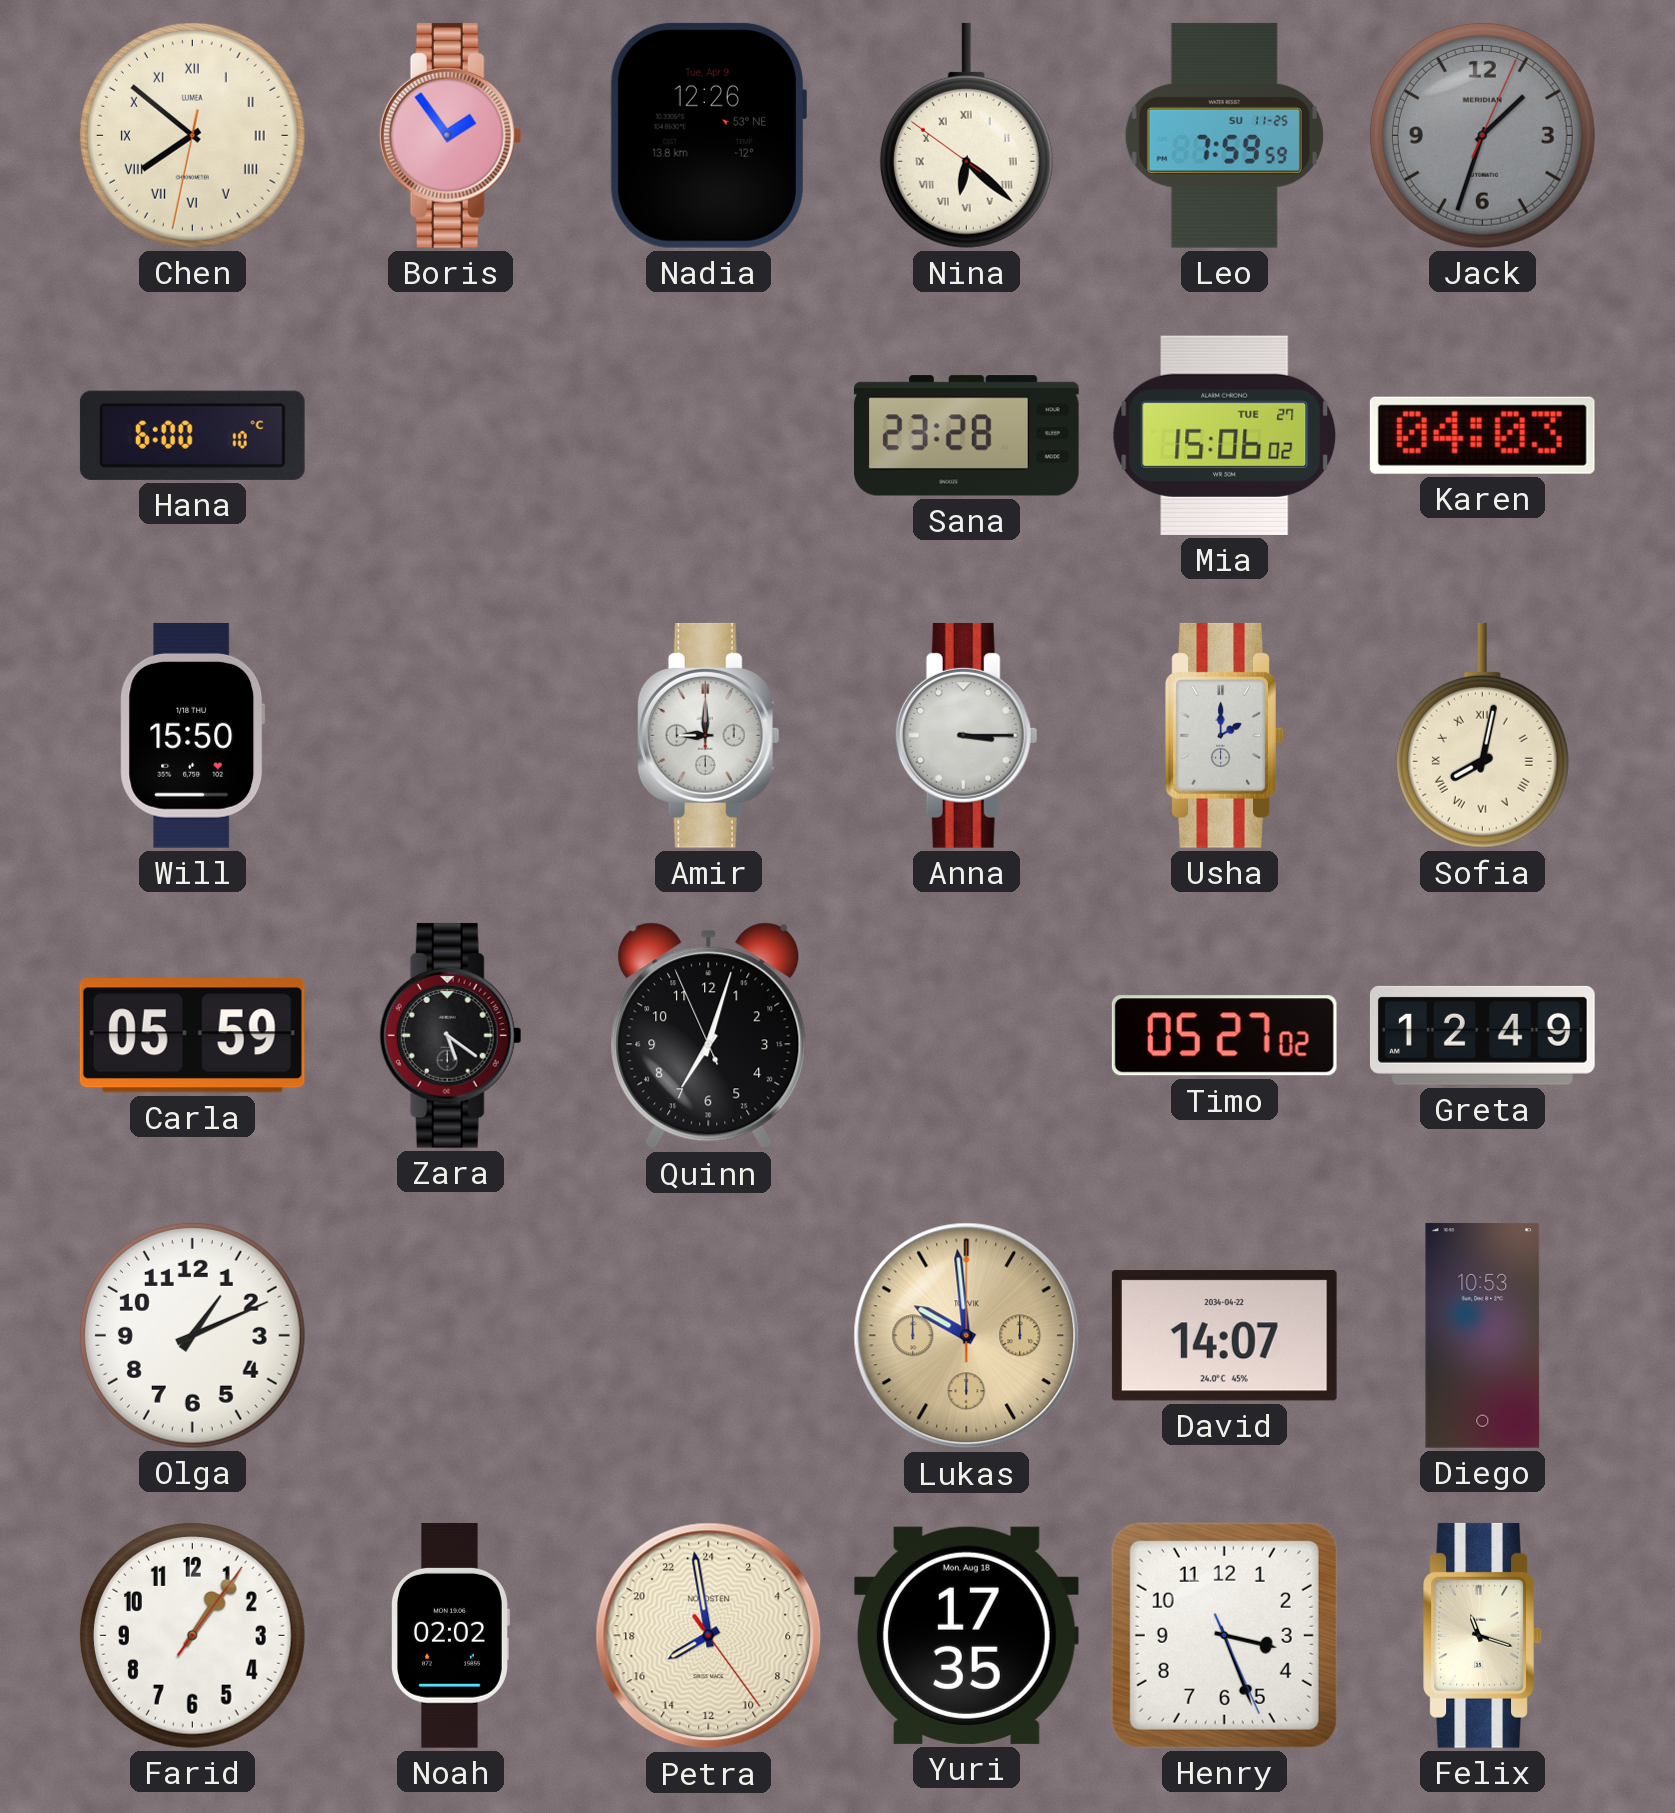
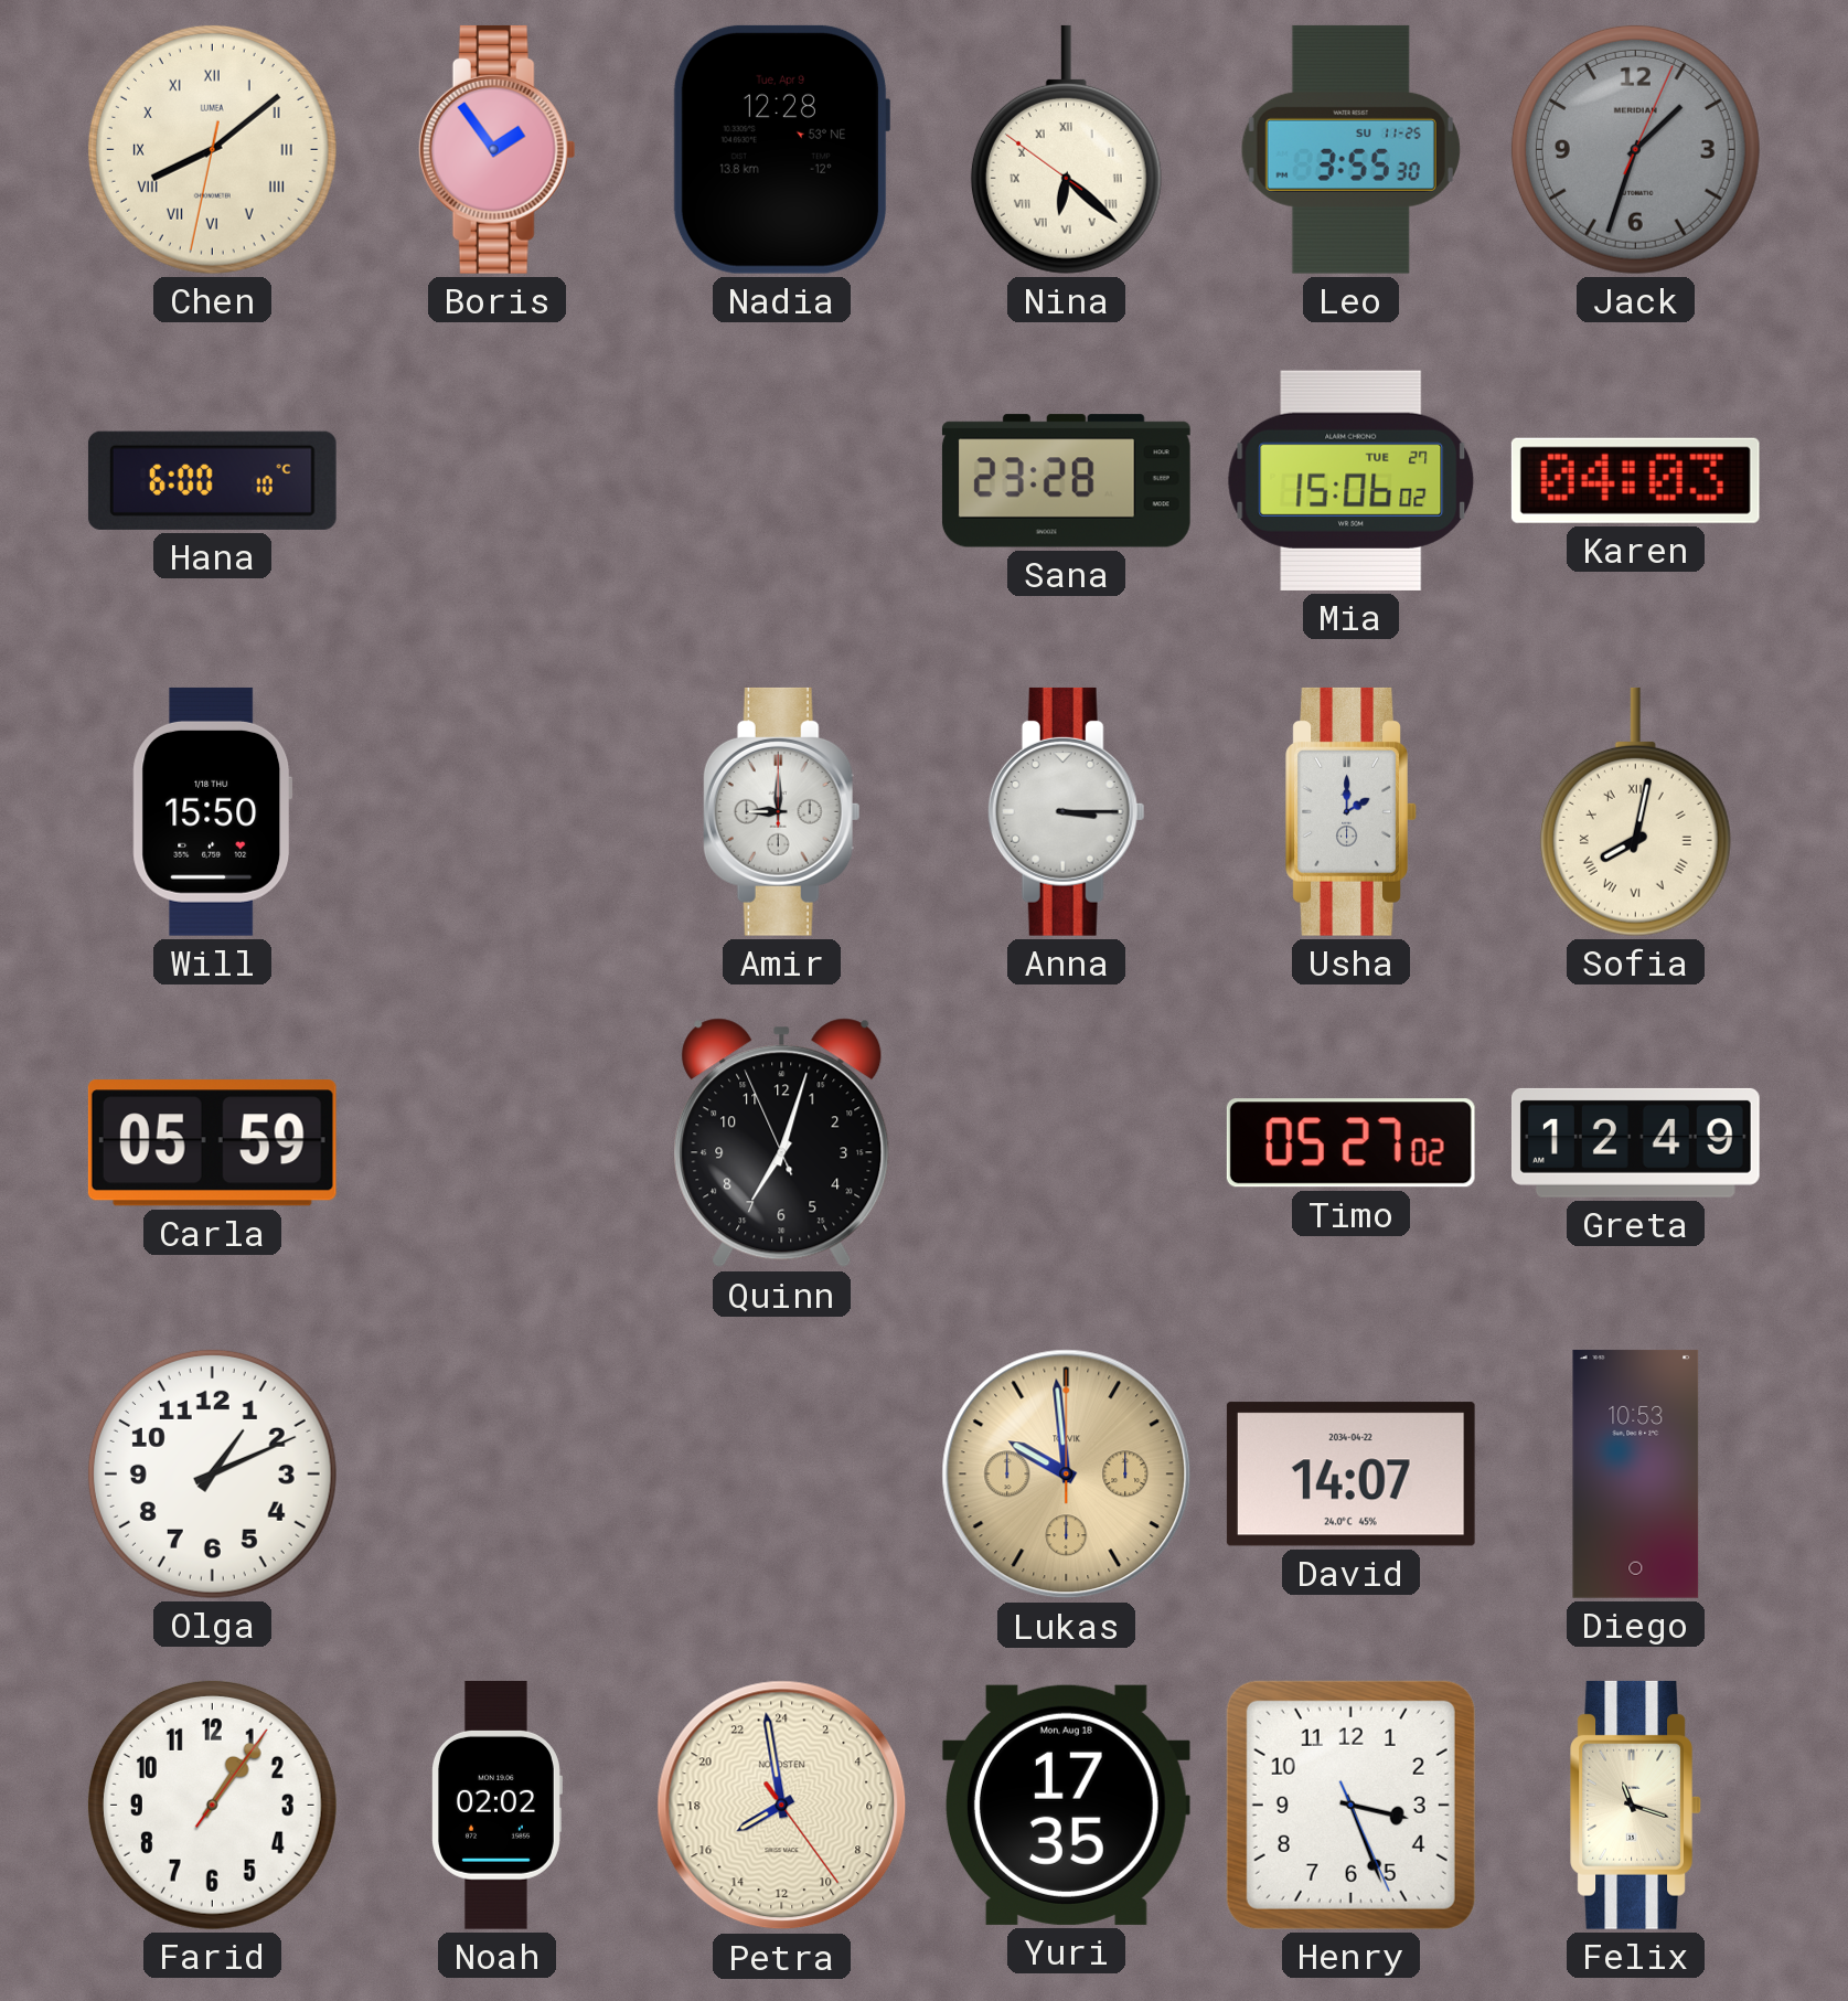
Chen: 7:51 -> 8:08
Nadia: 12:26 -> 12:28
Leo: 7:59 -> 3:55
Zara: 5:21 -> none
